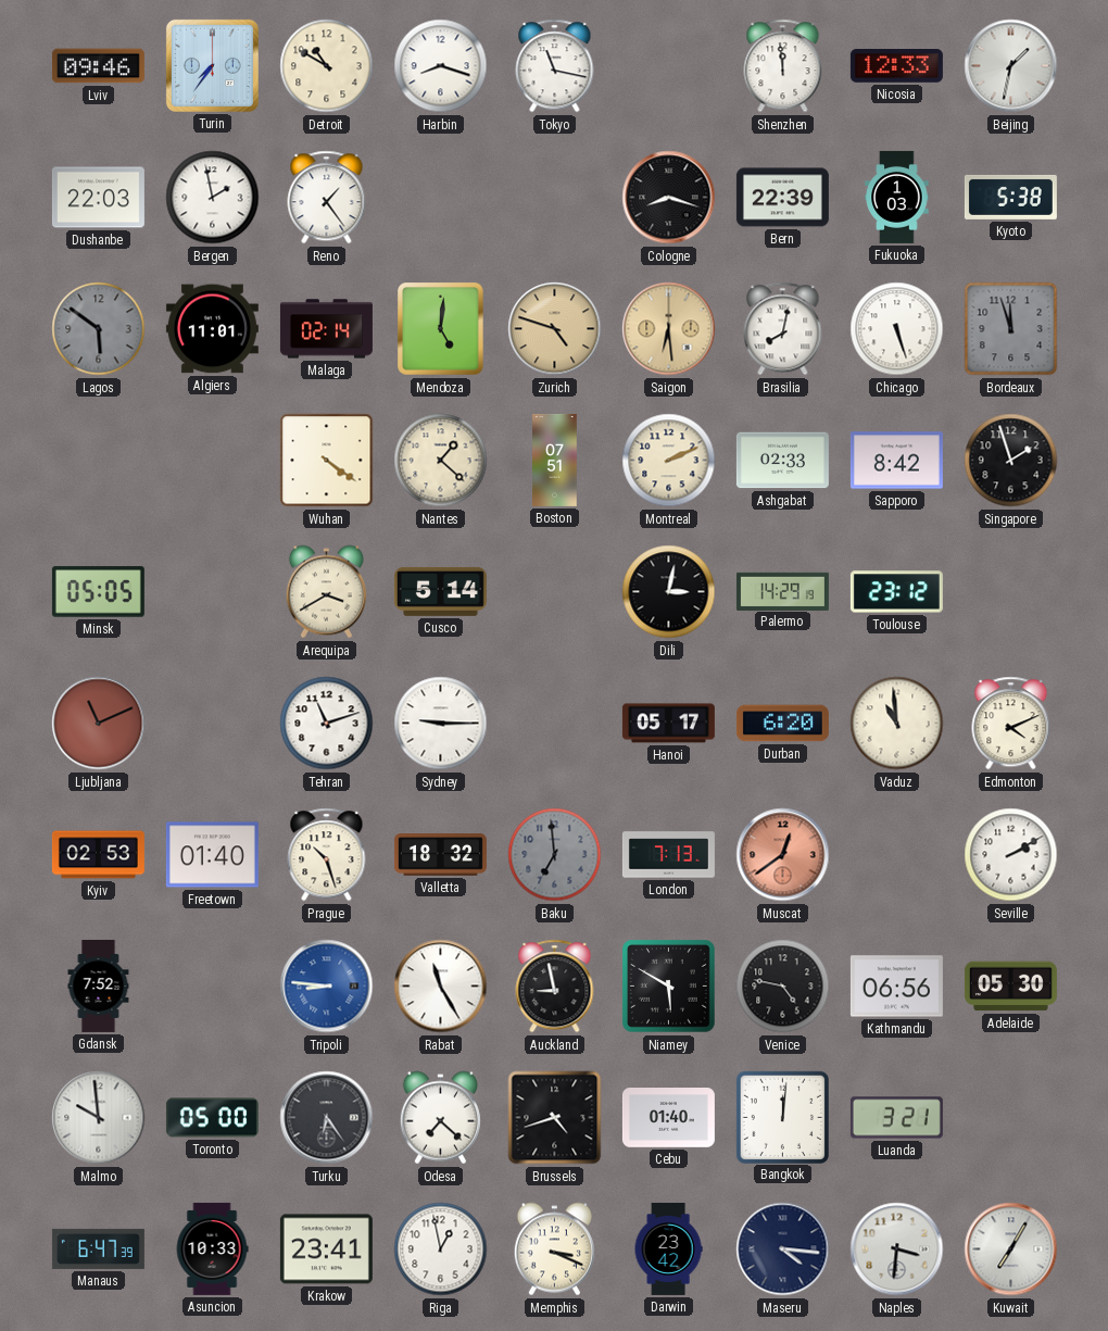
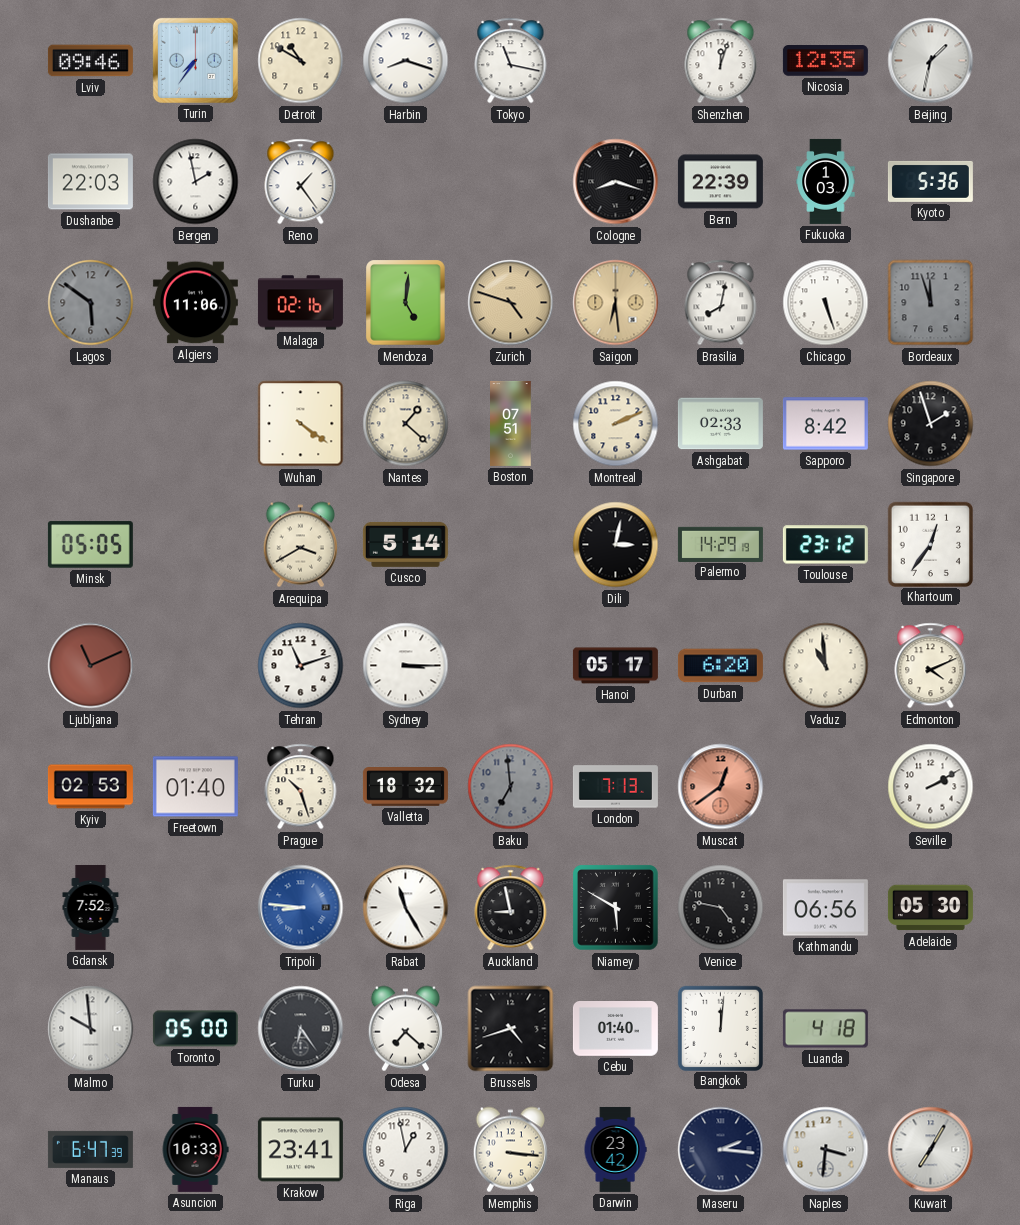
Shenzhen: 11:59 -> 12:03
Nicosia: 12:33 -> 12:35
Kyoto: 5:38 -> 5:36
Algiers: 11:01 -> 11:06
Malaga: 02:14 -> 02:16
Khartoum: none -> 12:36
Sydney: 9:15 -> 3:15
Luanda: 3:21 -> 4:18
Memphis: 3:19 -> 3:16
Maseru: 4:16 -> 2:16
